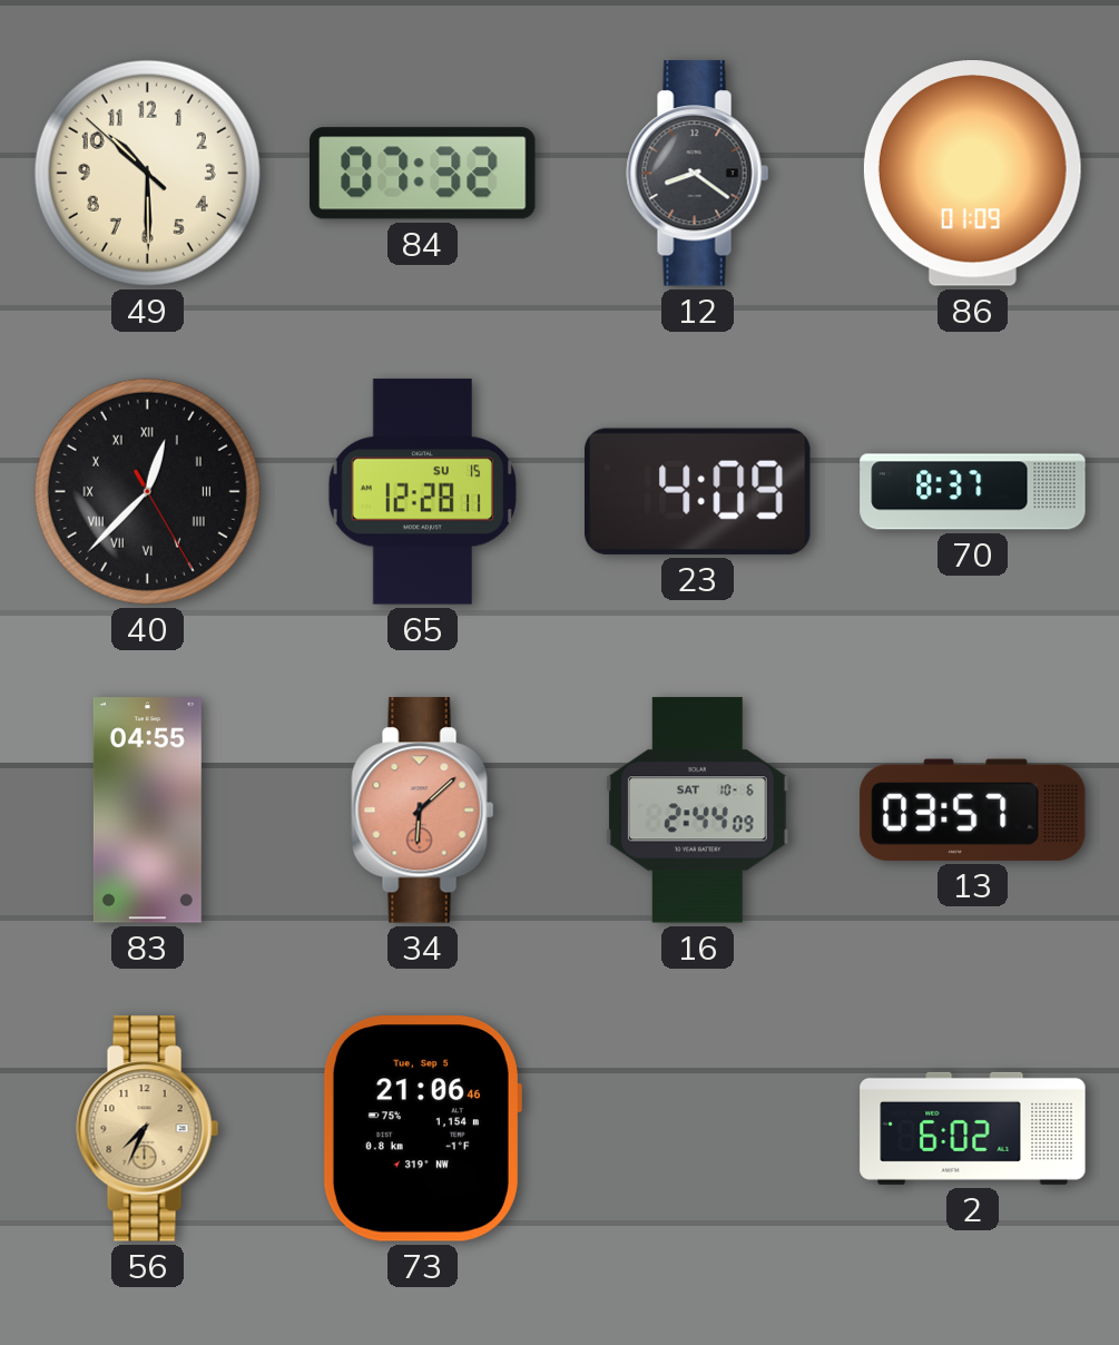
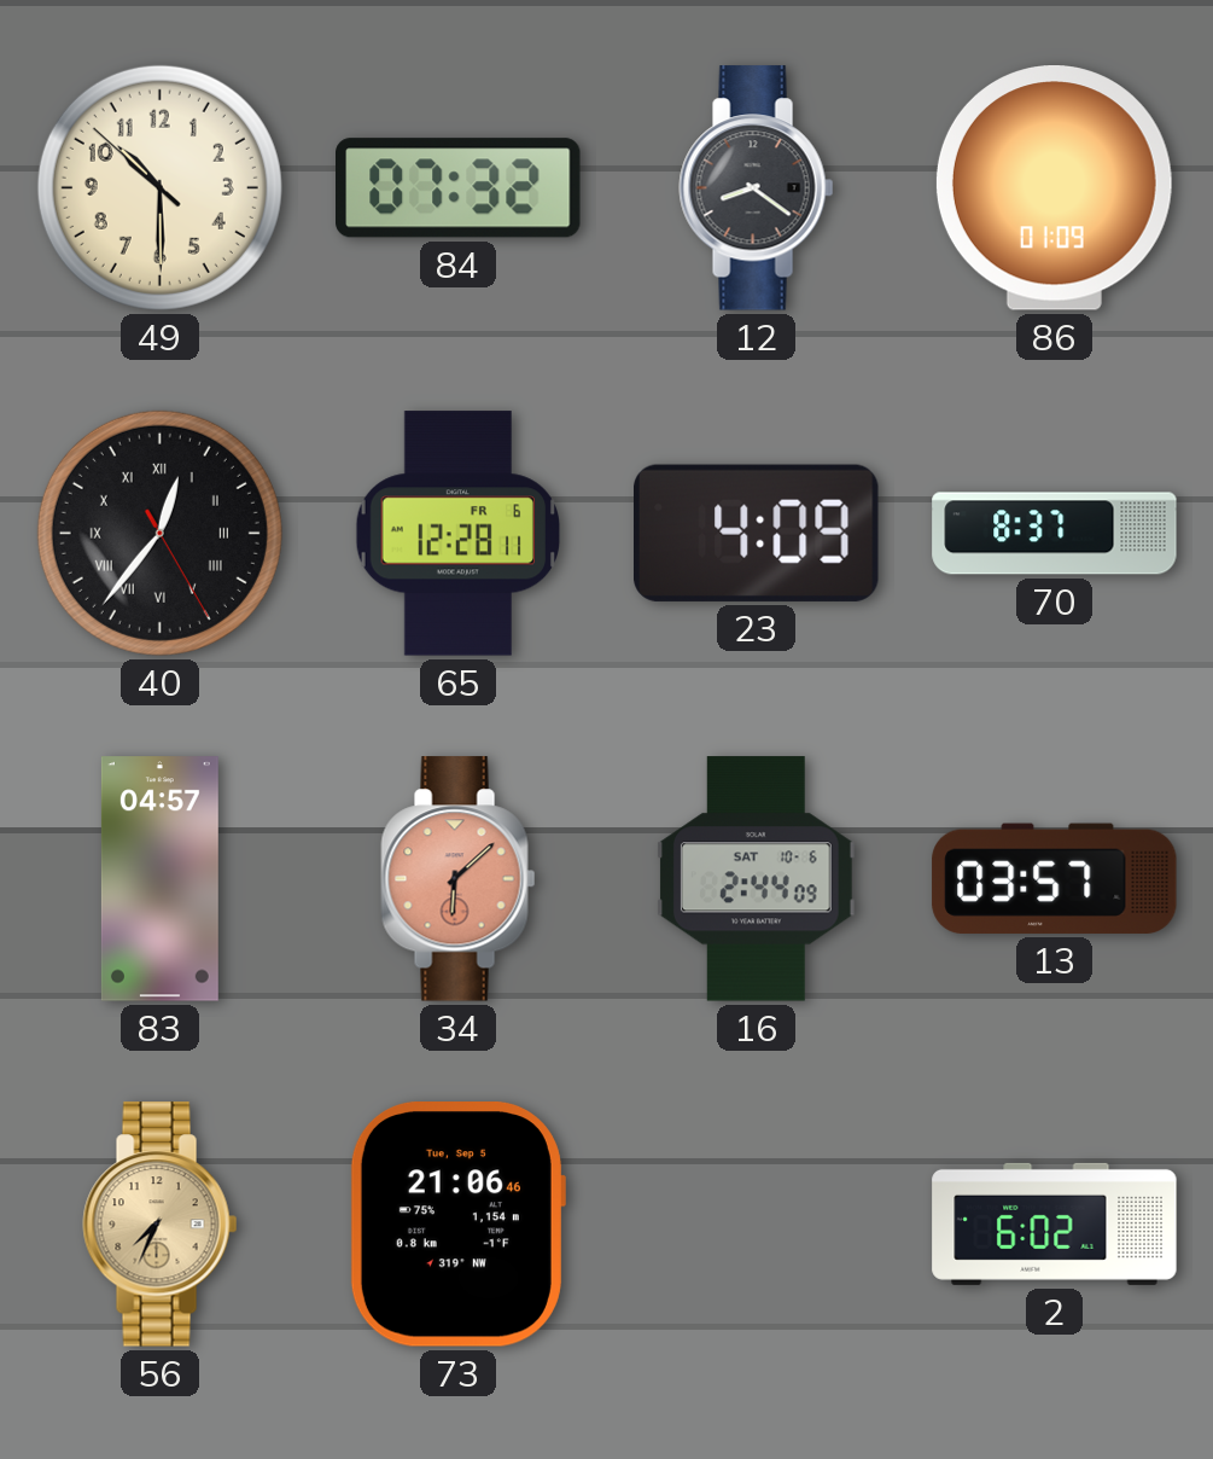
40: 12:37 -> 12:36
65 date: SU 15 -> FR 6
83: 04:55 -> 04:57
